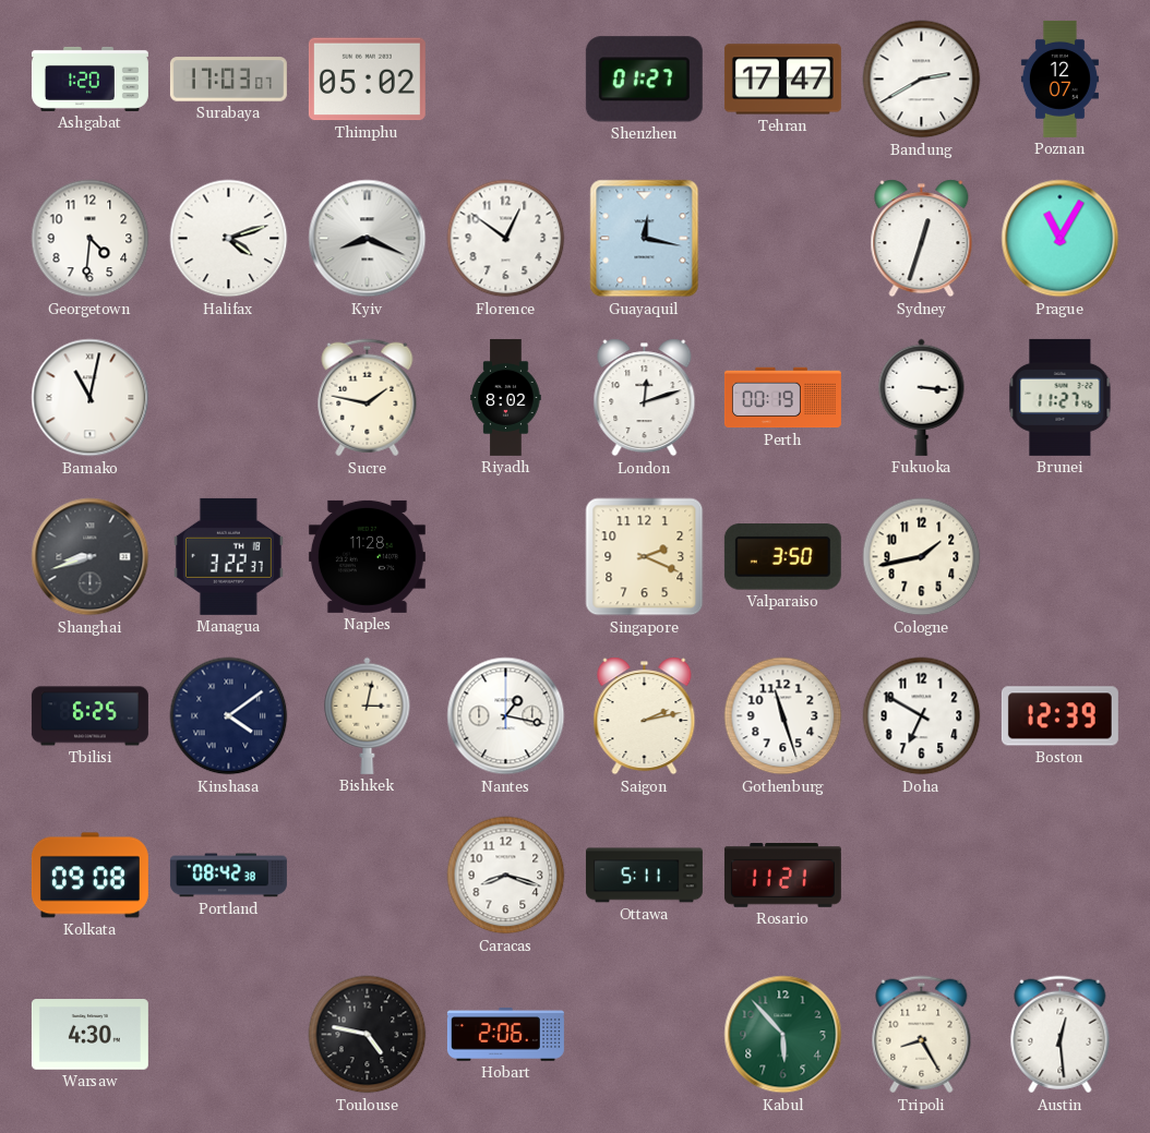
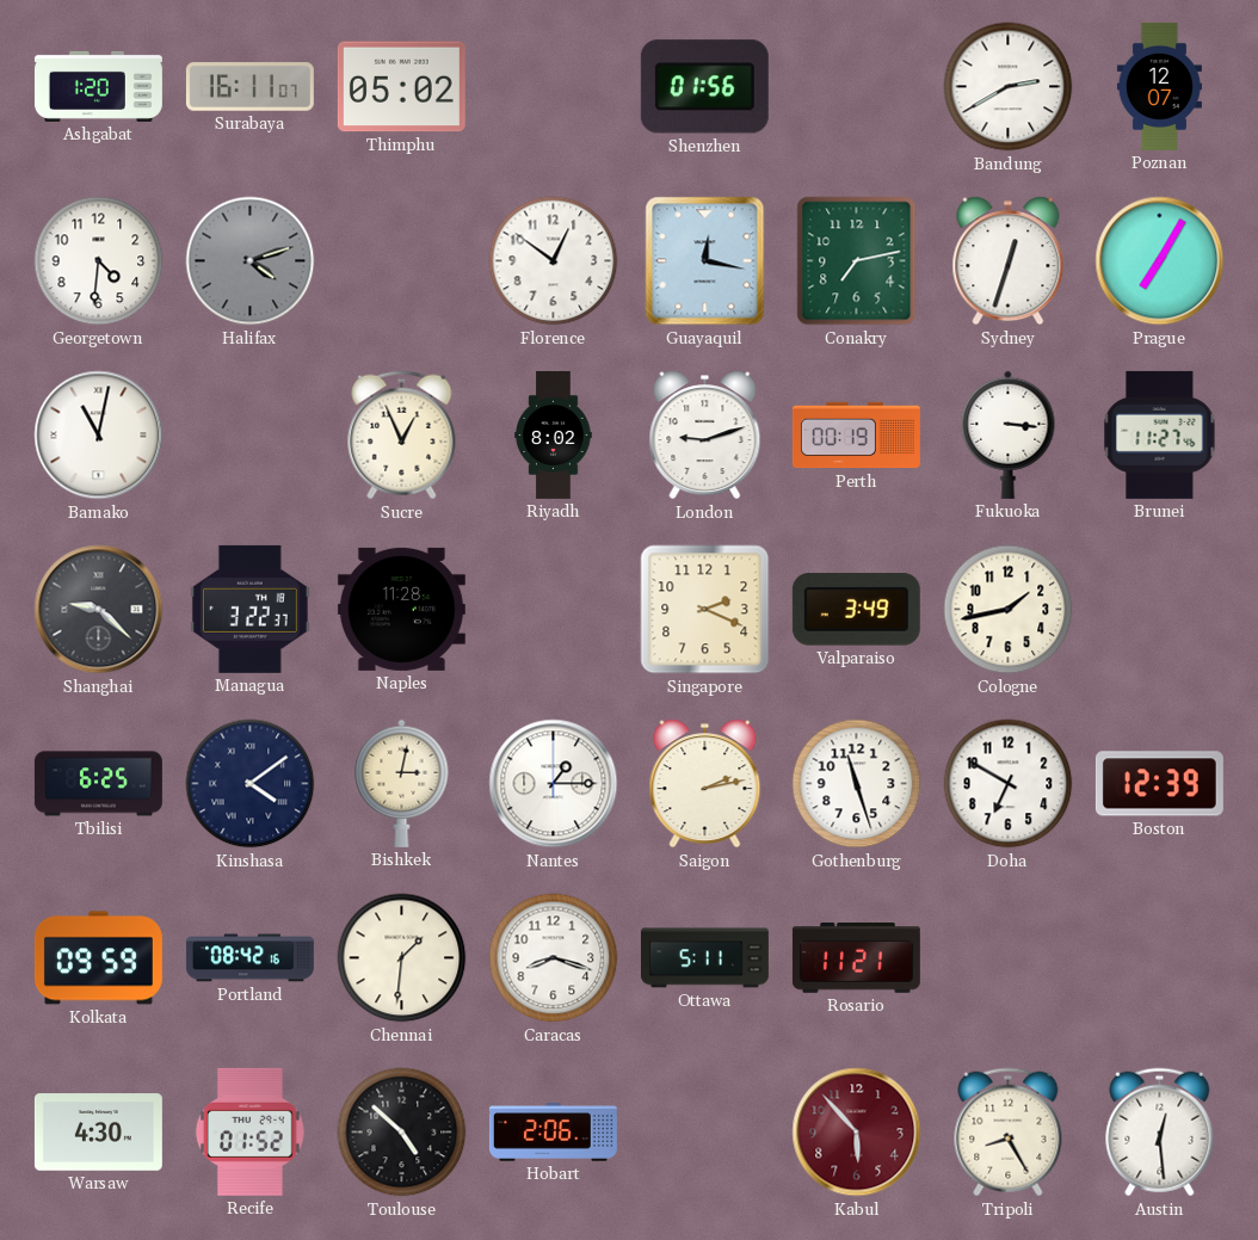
Surabaya: 17:03 -> 16:11
Shenzhen: 01:27 -> 01:56
Tehran: 17:47 -> none
Halifax dial: white -> grey
Kyiv: 8:19 -> none
Conakry: none -> 7:13
Prague: 11:05 -> 7:05
Sucre: 1:47 -> 12:56
London: 12:12 -> 9:12
Shanghai: 8:42 -> 9:22
Valparaiso: 3:50 -> 3:49
Nantes: 1:17 -> 1:15
Kolkata: 09:08 -> 09:59
Portland: 08:42:38 -> 08:42:16
Chennai: none -> 1:31
Recife: none -> 01:52
Toulouse: 4:47 -> 4:52
Kabul dial: green -> burgundy
